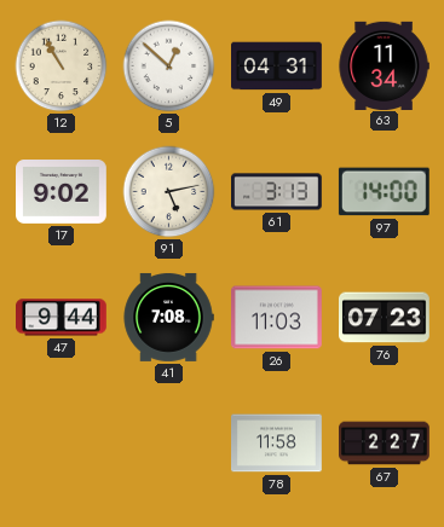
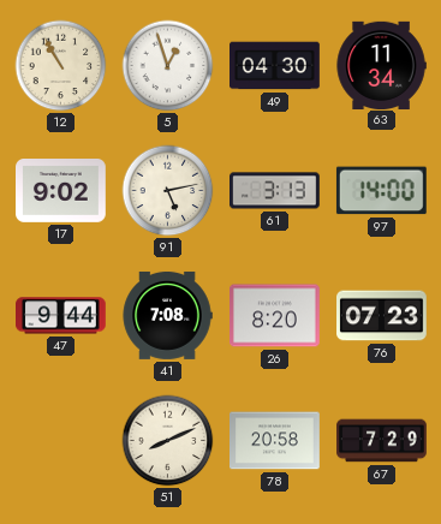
5: 12:52 -> 12:57
49: 04:31 -> 04:30
26: 11:03 -> 8:20
51: none -> 8:11
78: 11:58 -> 20:58
67: 2:27 -> 7:29
